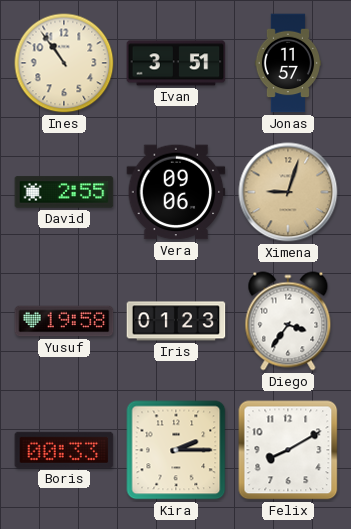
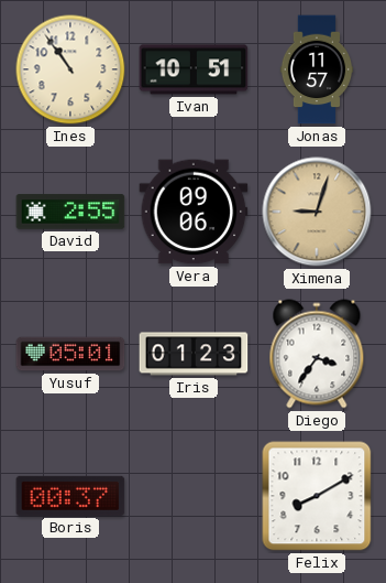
Ivan: 3:51 -> 10:51
Yusuf: 19:58 -> 05:01
Boris: 00:33 -> 00:37
Kira: 2:15 -> none
